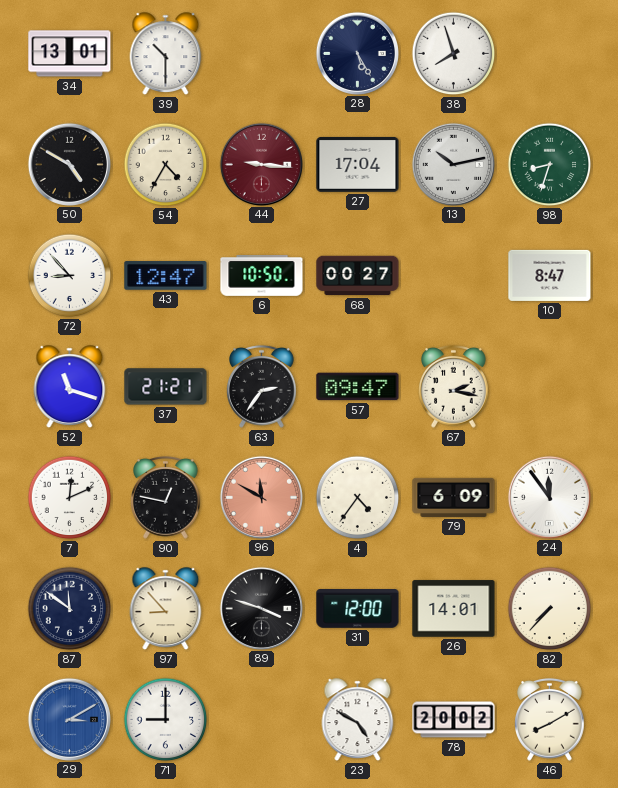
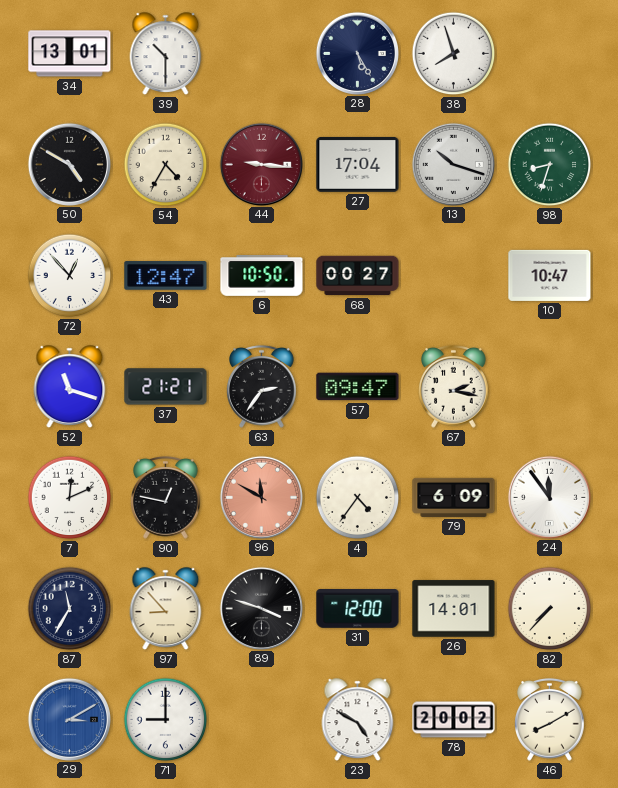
13: 10:13 -> 10:18
72: 8:53 -> 12:53
10: 8:47 -> 10:47
87: 11:51 -> 11:35
